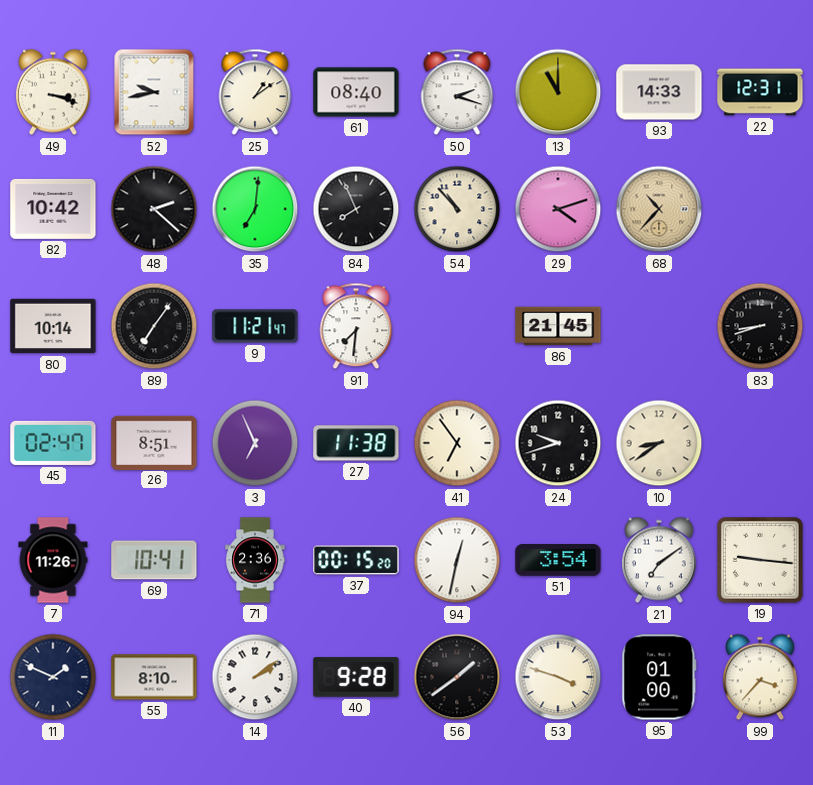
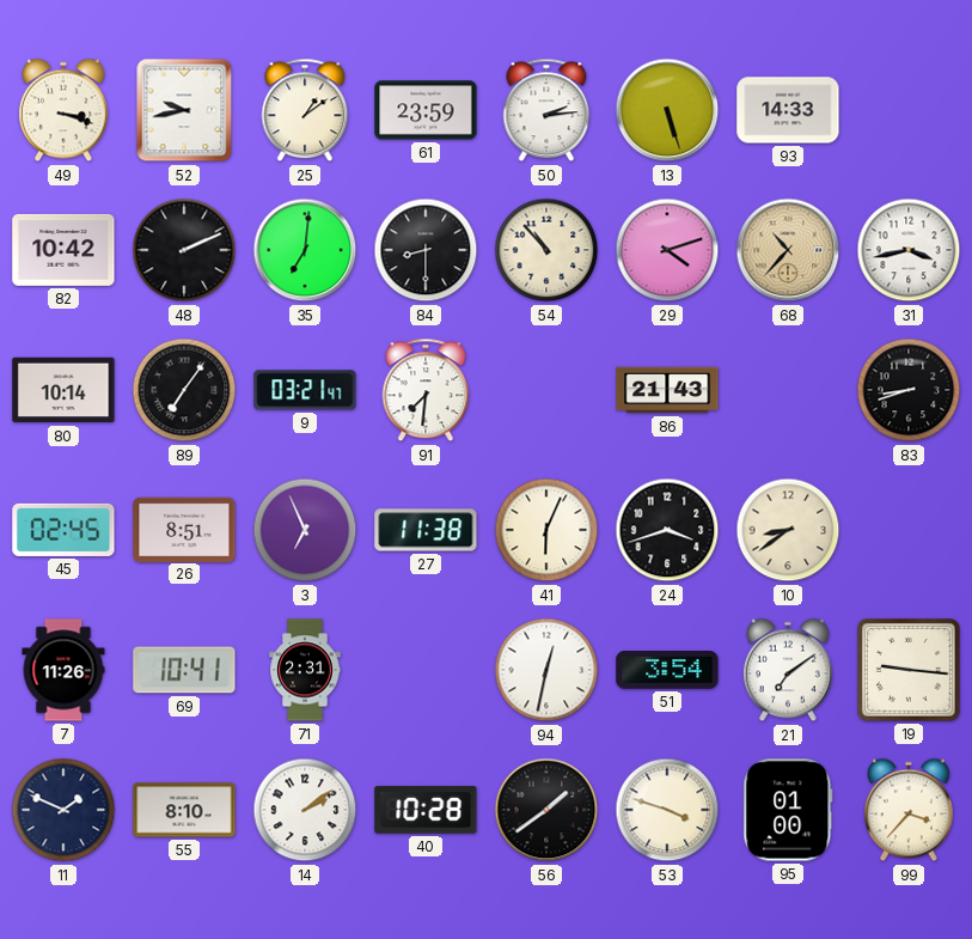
61: 08:40 -> 23:59
50: 2:18 -> 2:14
13: 11:00 -> 5:27
22: 12:31 -> none
48: 2:22 -> 2:11
84: 7:56 -> 8:30
31: none -> 3:43
9: 11:21 -> 03:21
86: 21:45 -> 21:43
45: 02:47 -> 02:45
41: 6:54 -> 6:04
24: 9:42 -> 3:42
71: 2:36 -> 2:31
37: 00:15 -> none
40: 9:28 -> 10:28
